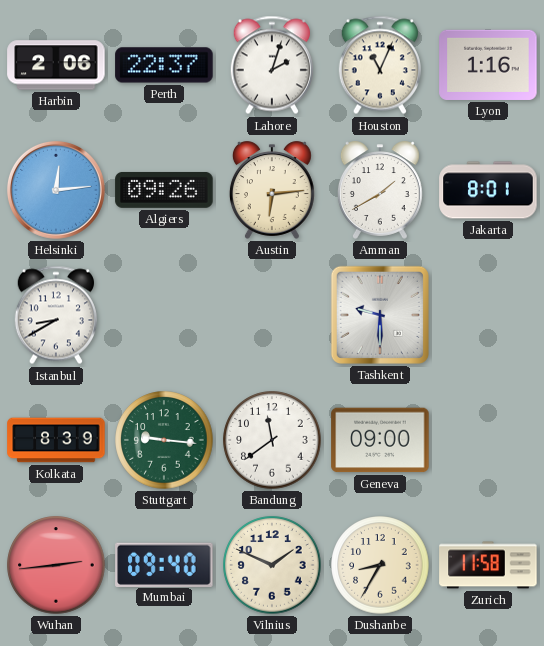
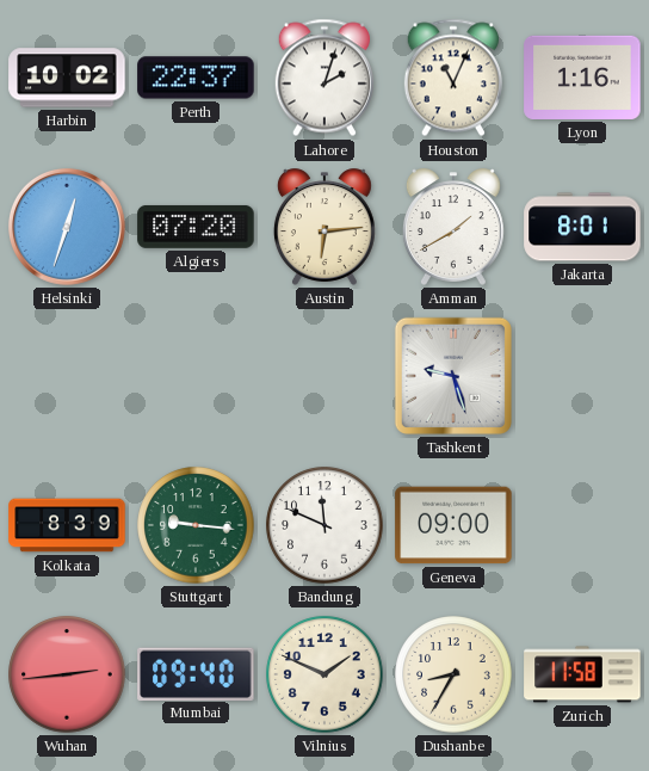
Harbin: 2:06 -> 10:02
Helsinki: 12:14 -> 12:33
Algiers: 09:26 -> 07:20
Istanbul: 8:40 -> none
Tashkent: 9:30 -> 9:27
Bandung: 11:39 -> 11:49
